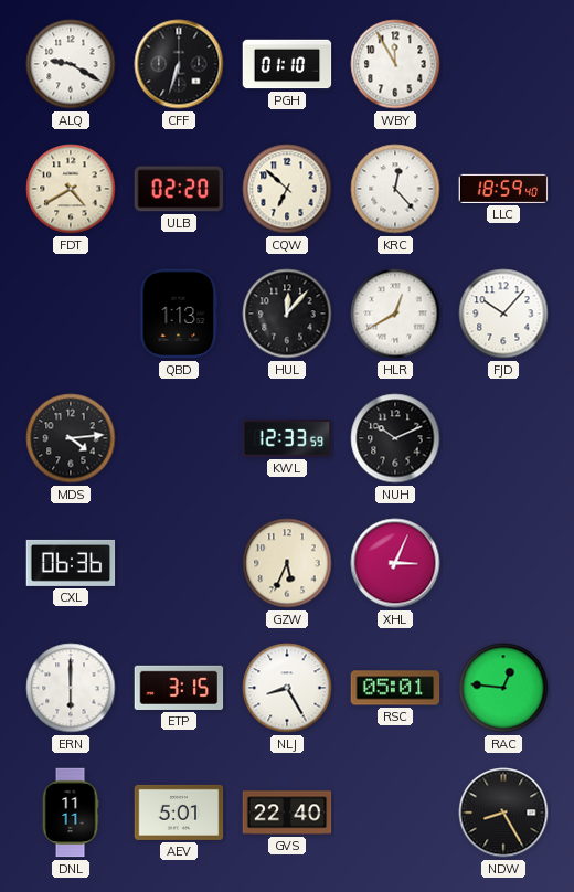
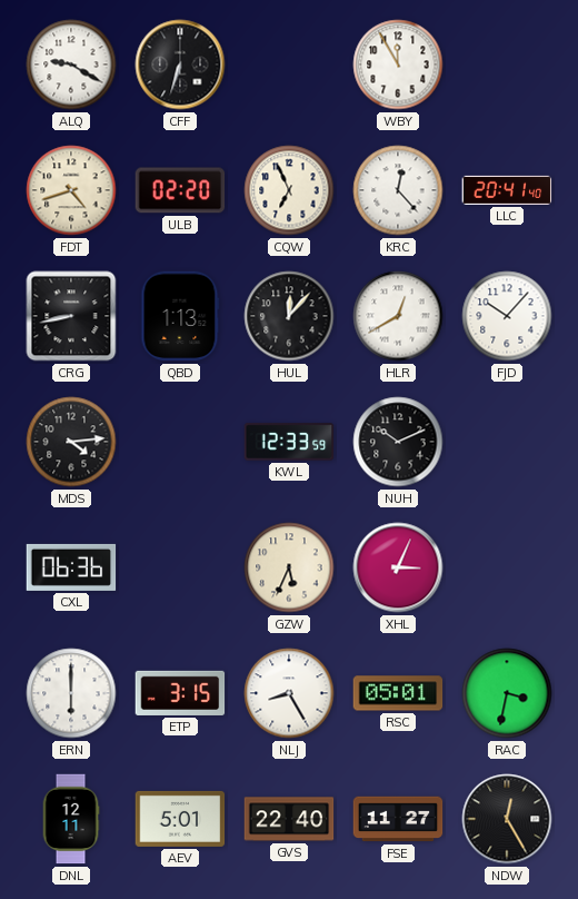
PGH: 01:10 -> none
FDT: 4:40 -> 4:42
CQW: 6:52 -> 6:56
LLC: 18:59 -> 20:41
CRG: none -> 8:43
RAC: 12:46 -> 3:32
DNL: 11:11 -> 12:11
FSE: none -> 11:27
NDW: 8:25 -> 12:25
